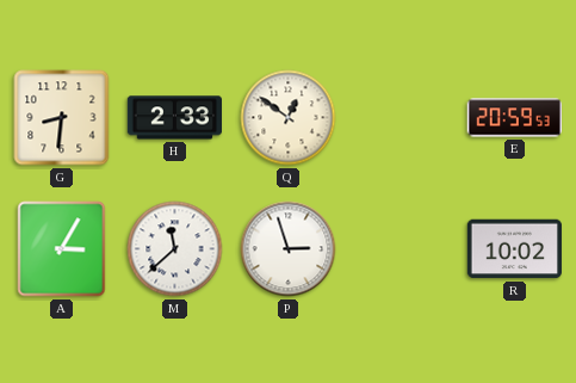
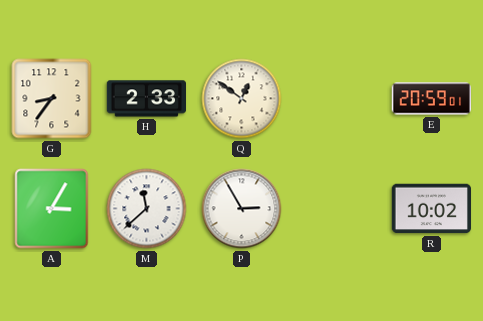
G: 8:31 -> 8:36
E: 20:59:53 -> 20:59:01
P: 2:57 -> 2:55
